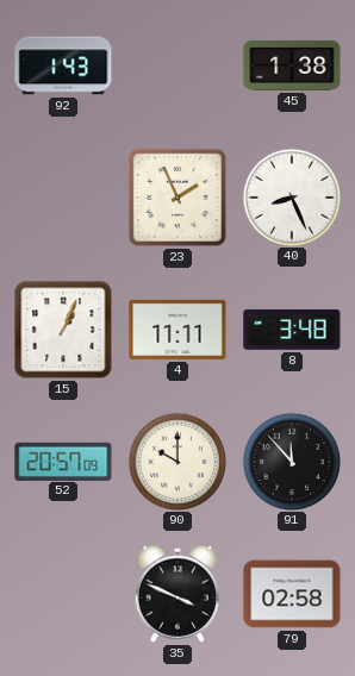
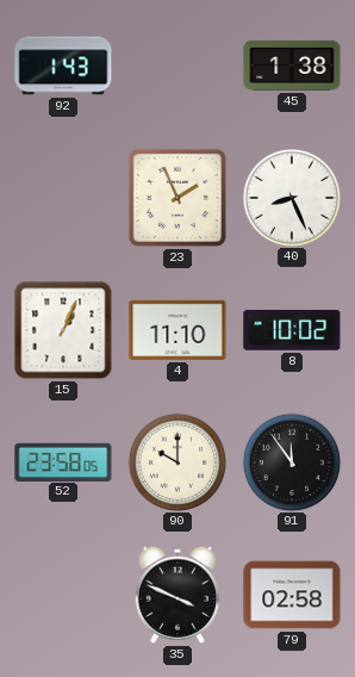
4: 11:11 -> 11:10
8: 3:48 -> 10:02
52: 20:57 -> 23:58
91: 11:53 -> 11:54
